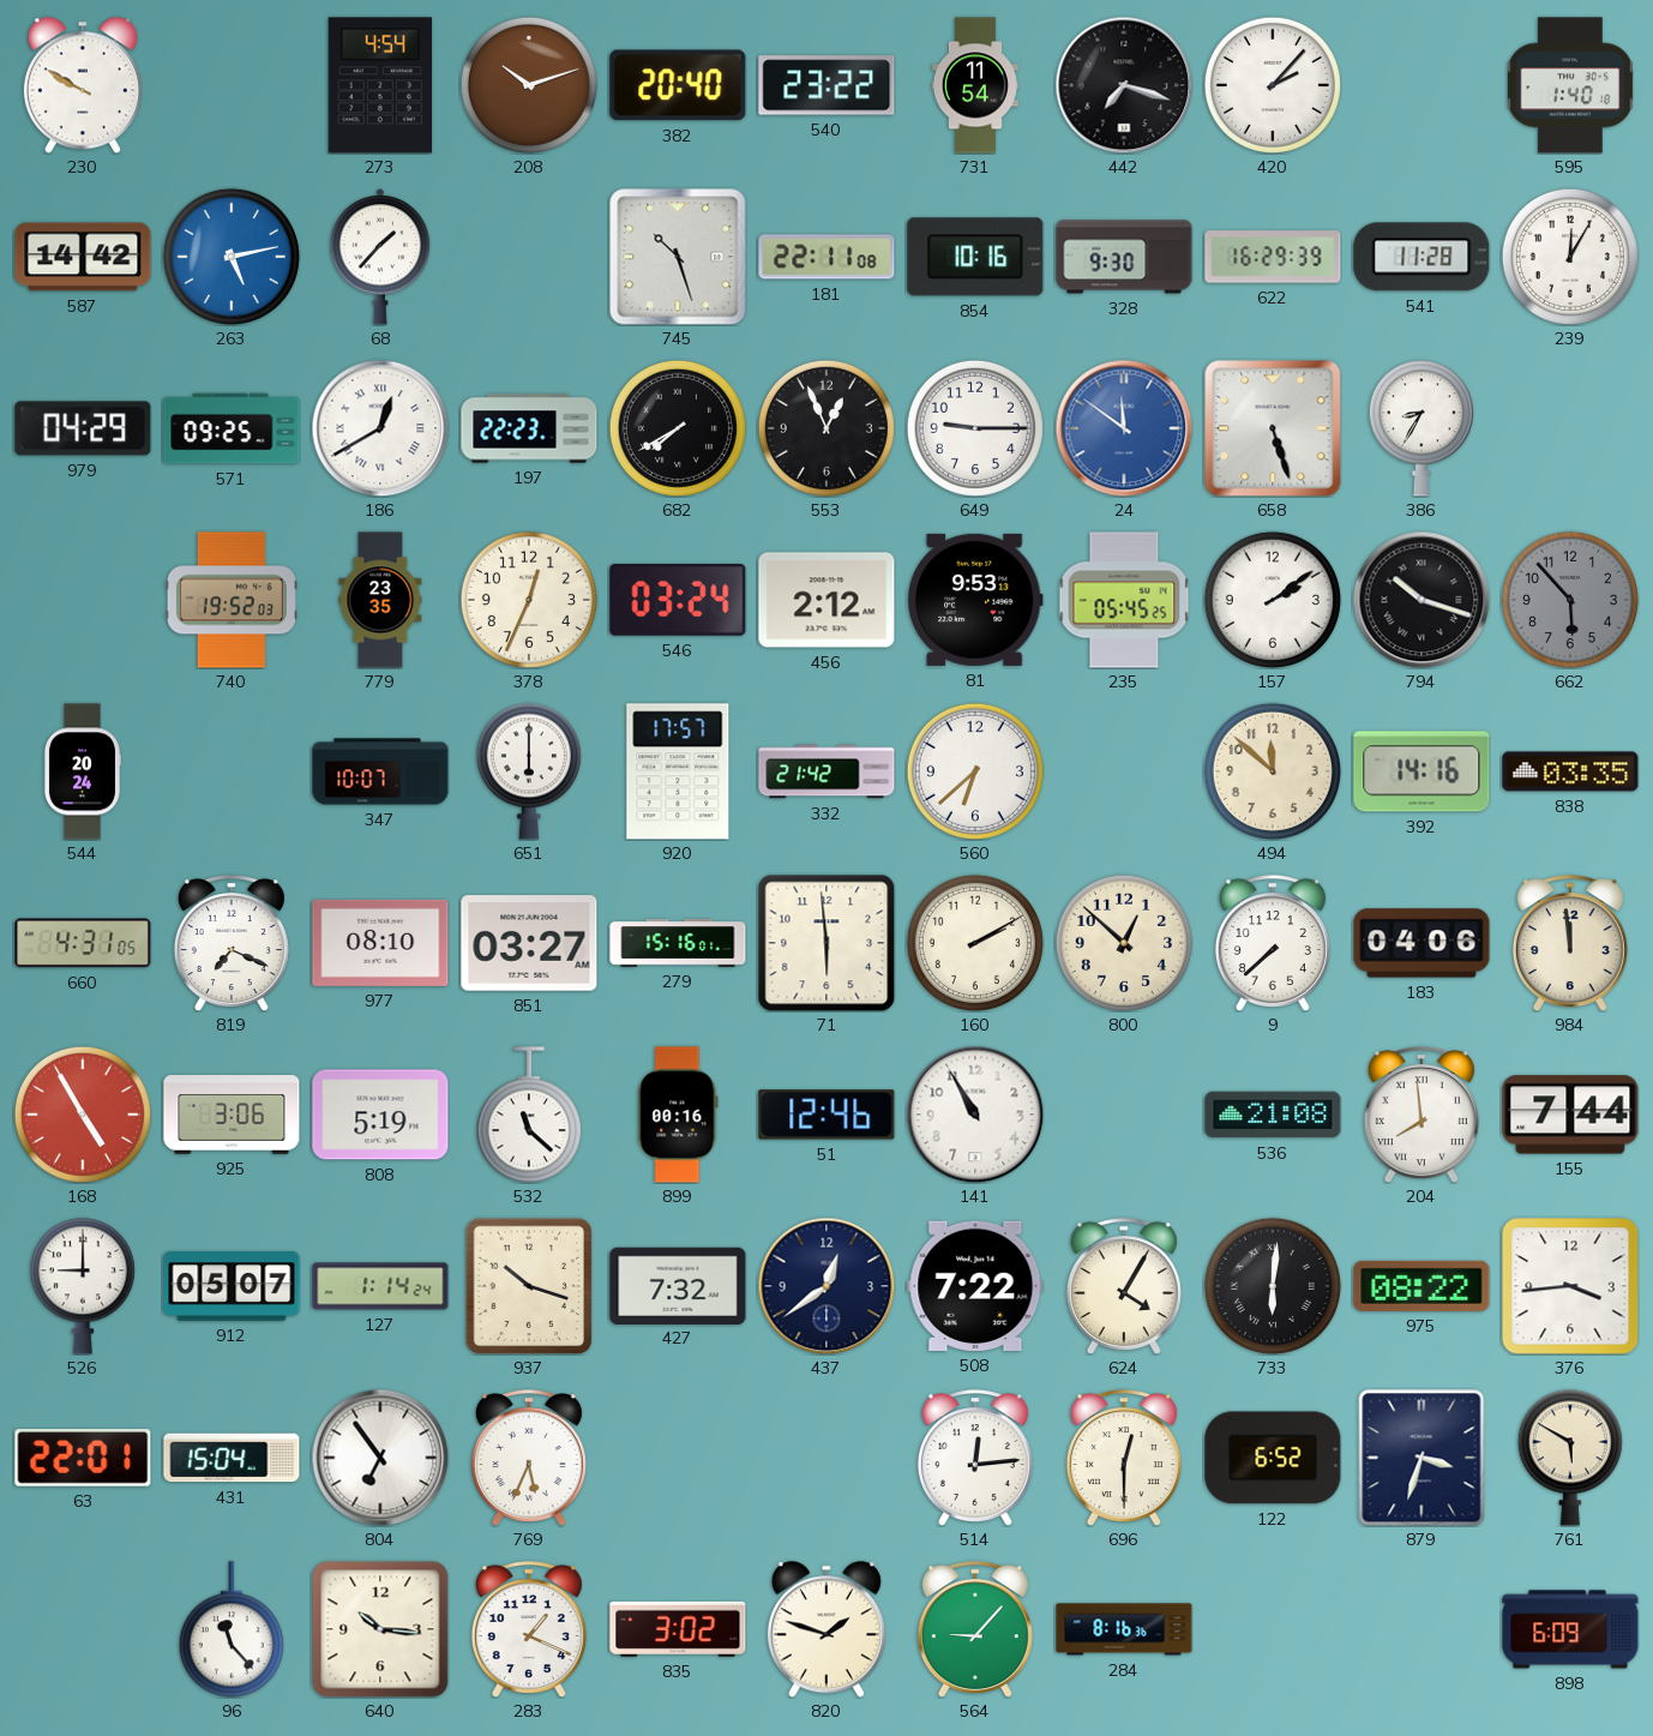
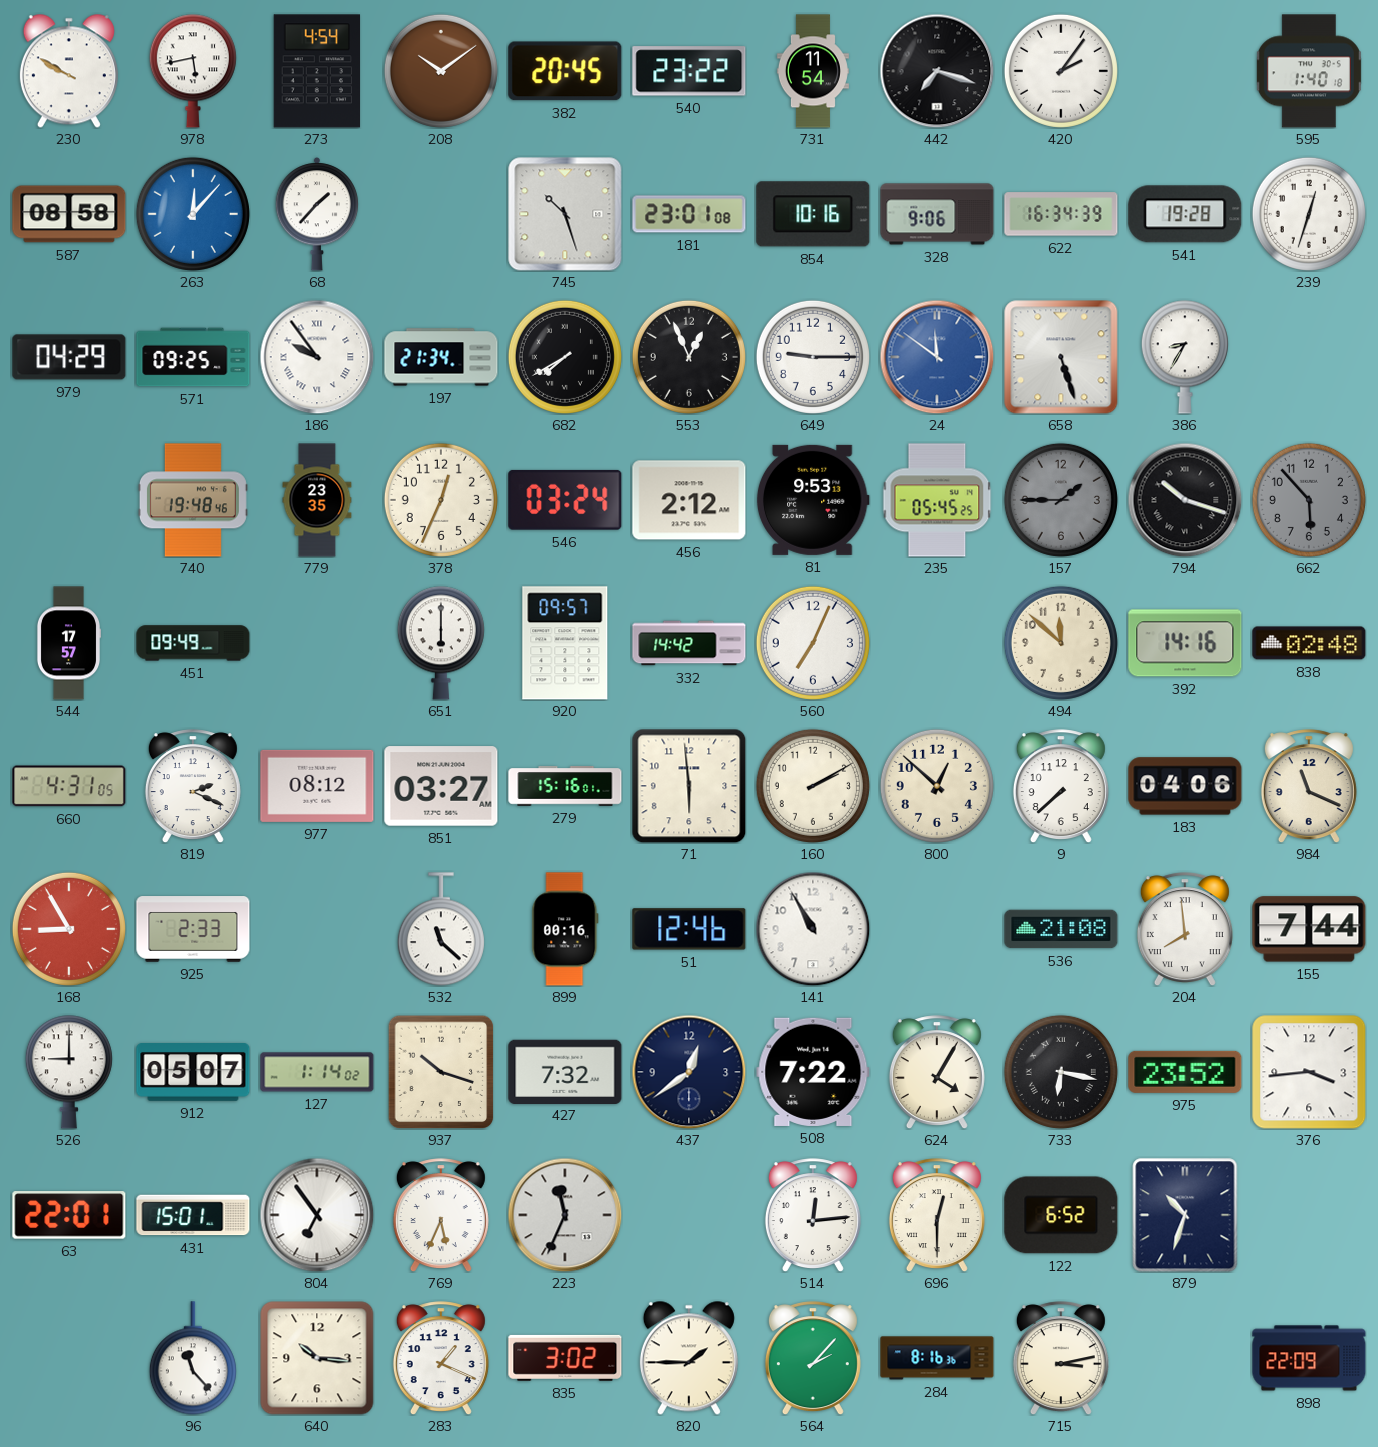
978: none -> 5:43
208: 10:12 -> 10:09
382: 20:40 -> 20:45
420: 2:07 -> 2:06
587: 14:42 -> 08:58
263: 5:13 -> 12:07
181: 22:11 -> 23:01
328: 9:30 -> 9:06
622: 16:29 -> 16:34
541: 11:28 -> 19:28
239: 12:05 -> 12:33
186: 12:40 -> 9:54
197: 22:23 -> 21:34
740: 19:52 -> 19:48
157: 2:09 -> 1:45
157 dial: white -> grey
544: 20:24 -> 17:57
451: none -> 09:49
347: 10:07 -> none
920: 17:57 -> 09:57
332: 21:42 -> 14:42
560: 6:38 -> 7:04
838: 03:35 -> 02:48
819: 7:19 -> 2:19
977: 08:10 -> 08:12
984: 11:59 -> 11:19
168: 4:55 -> 8:55
925: 3:06 -> 2:33
808: 5:19 -> none
127: 1:14:24 -> 1:14:02
733: 6:01 -> 6:17
975: 08:22 -> 23:52
431: 15:04 -> 15:01
223: none -> 11:34
879: 3:33 -> 10:33
761: 5:50 -> none
820: 1:48 -> 1:45
564: 9:07 -> 2:07
715: none -> 3:13
898: 6:09 -> 22:09
